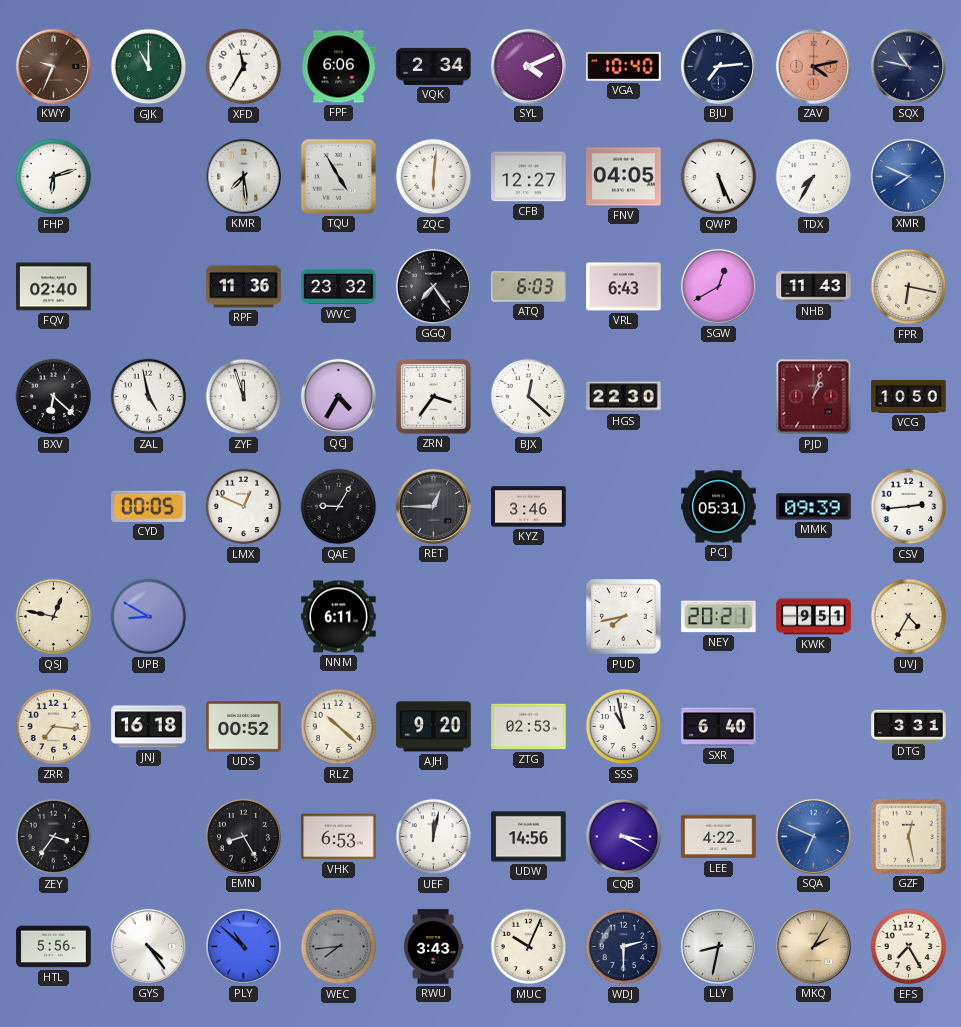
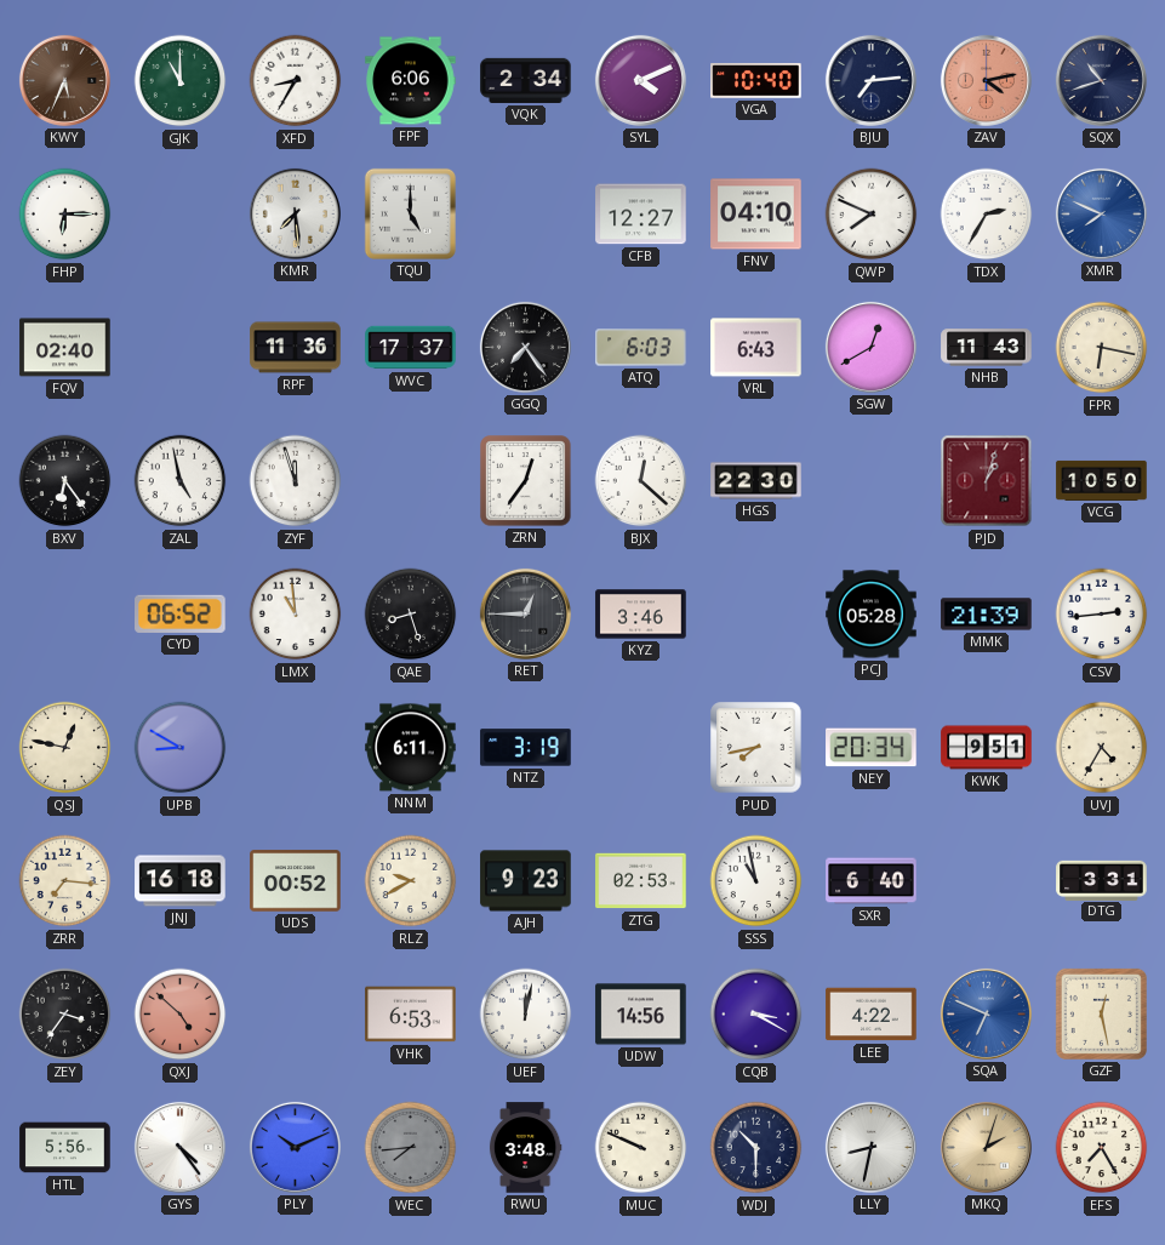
KWY: 9:34 -> 5:34
XFD: 11:35 -> 8:35
SQX: 10:47 -> 10:42
FHP: 6:12 -> 6:15
TQU: 4:55 -> 5:00
ZQC: 6:01 -> none
FNV: 04:05 -> 04:10
QWP: 5:26 -> 7:49
TDX: 7:35 -> 2:35
WVC: 23:32 -> 17:37
BXV: 6:22 -> 6:24
QCJ: 4:35 -> none
ZRN: 3:36 -> 12:36
CYD: 00:05 -> 06:52
LMX: 12:49 -> 10:59
QAE: 9:05 -> 8:27
PCJ: 05:31 -> 05:28
MMK: 09:39 -> 21:39
NTZ: none -> 3:19
NEY: 20:21 -> 20:34
RLZ: 10:22 -> 9:40
AJH: 9:20 -> 9:23
QXJ: none -> 4:52
EMN: 8:25 -> none
PLY: 10:52 -> 10:11
RWU: 3:43 -> 3:48
MUC: 10:04 -> 9:49
WDJ: 2:30 -> 10:30
MKQ: 2:05 -> 2:03
